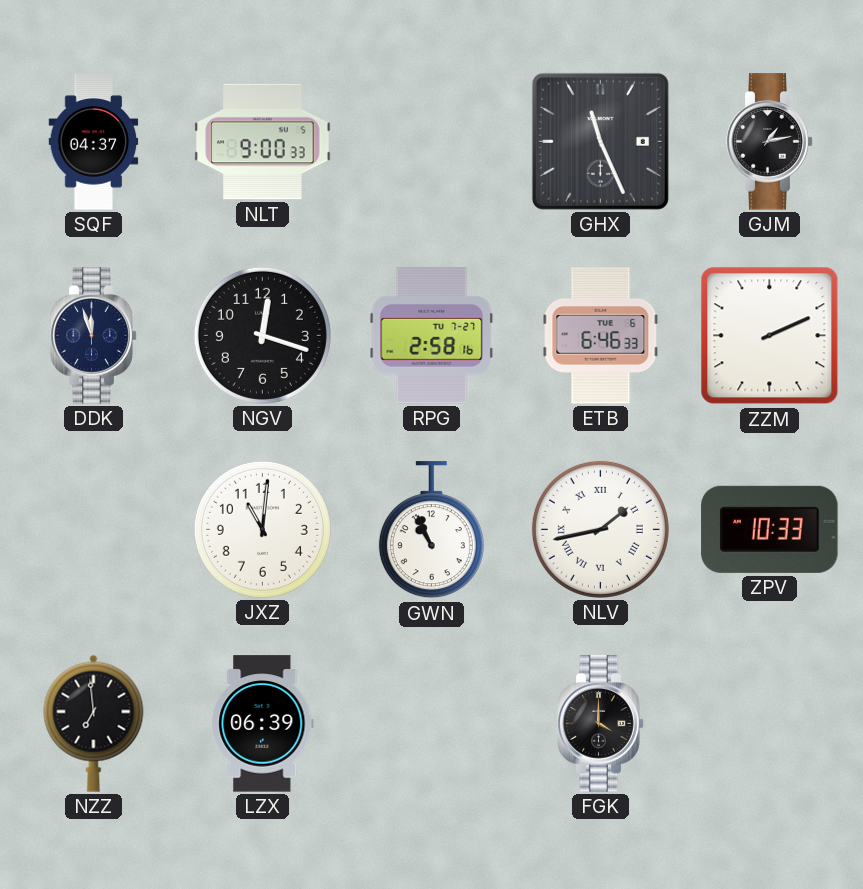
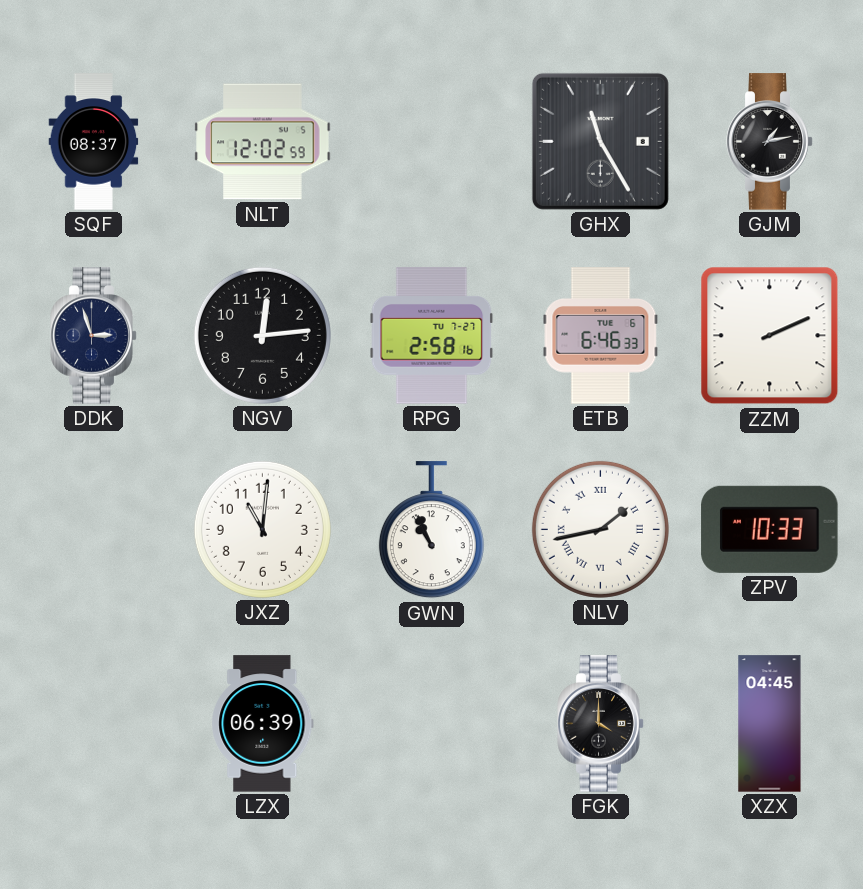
SQF: 04:37 -> 08:37
NLT: 9:00 -> 12:02
GHX: 11:26 -> 11:25
DDK: 11:57 -> 2:57
NGV: 12:18 -> 12:14
NZZ: 6:59 -> none
XZX: none -> 04:45
